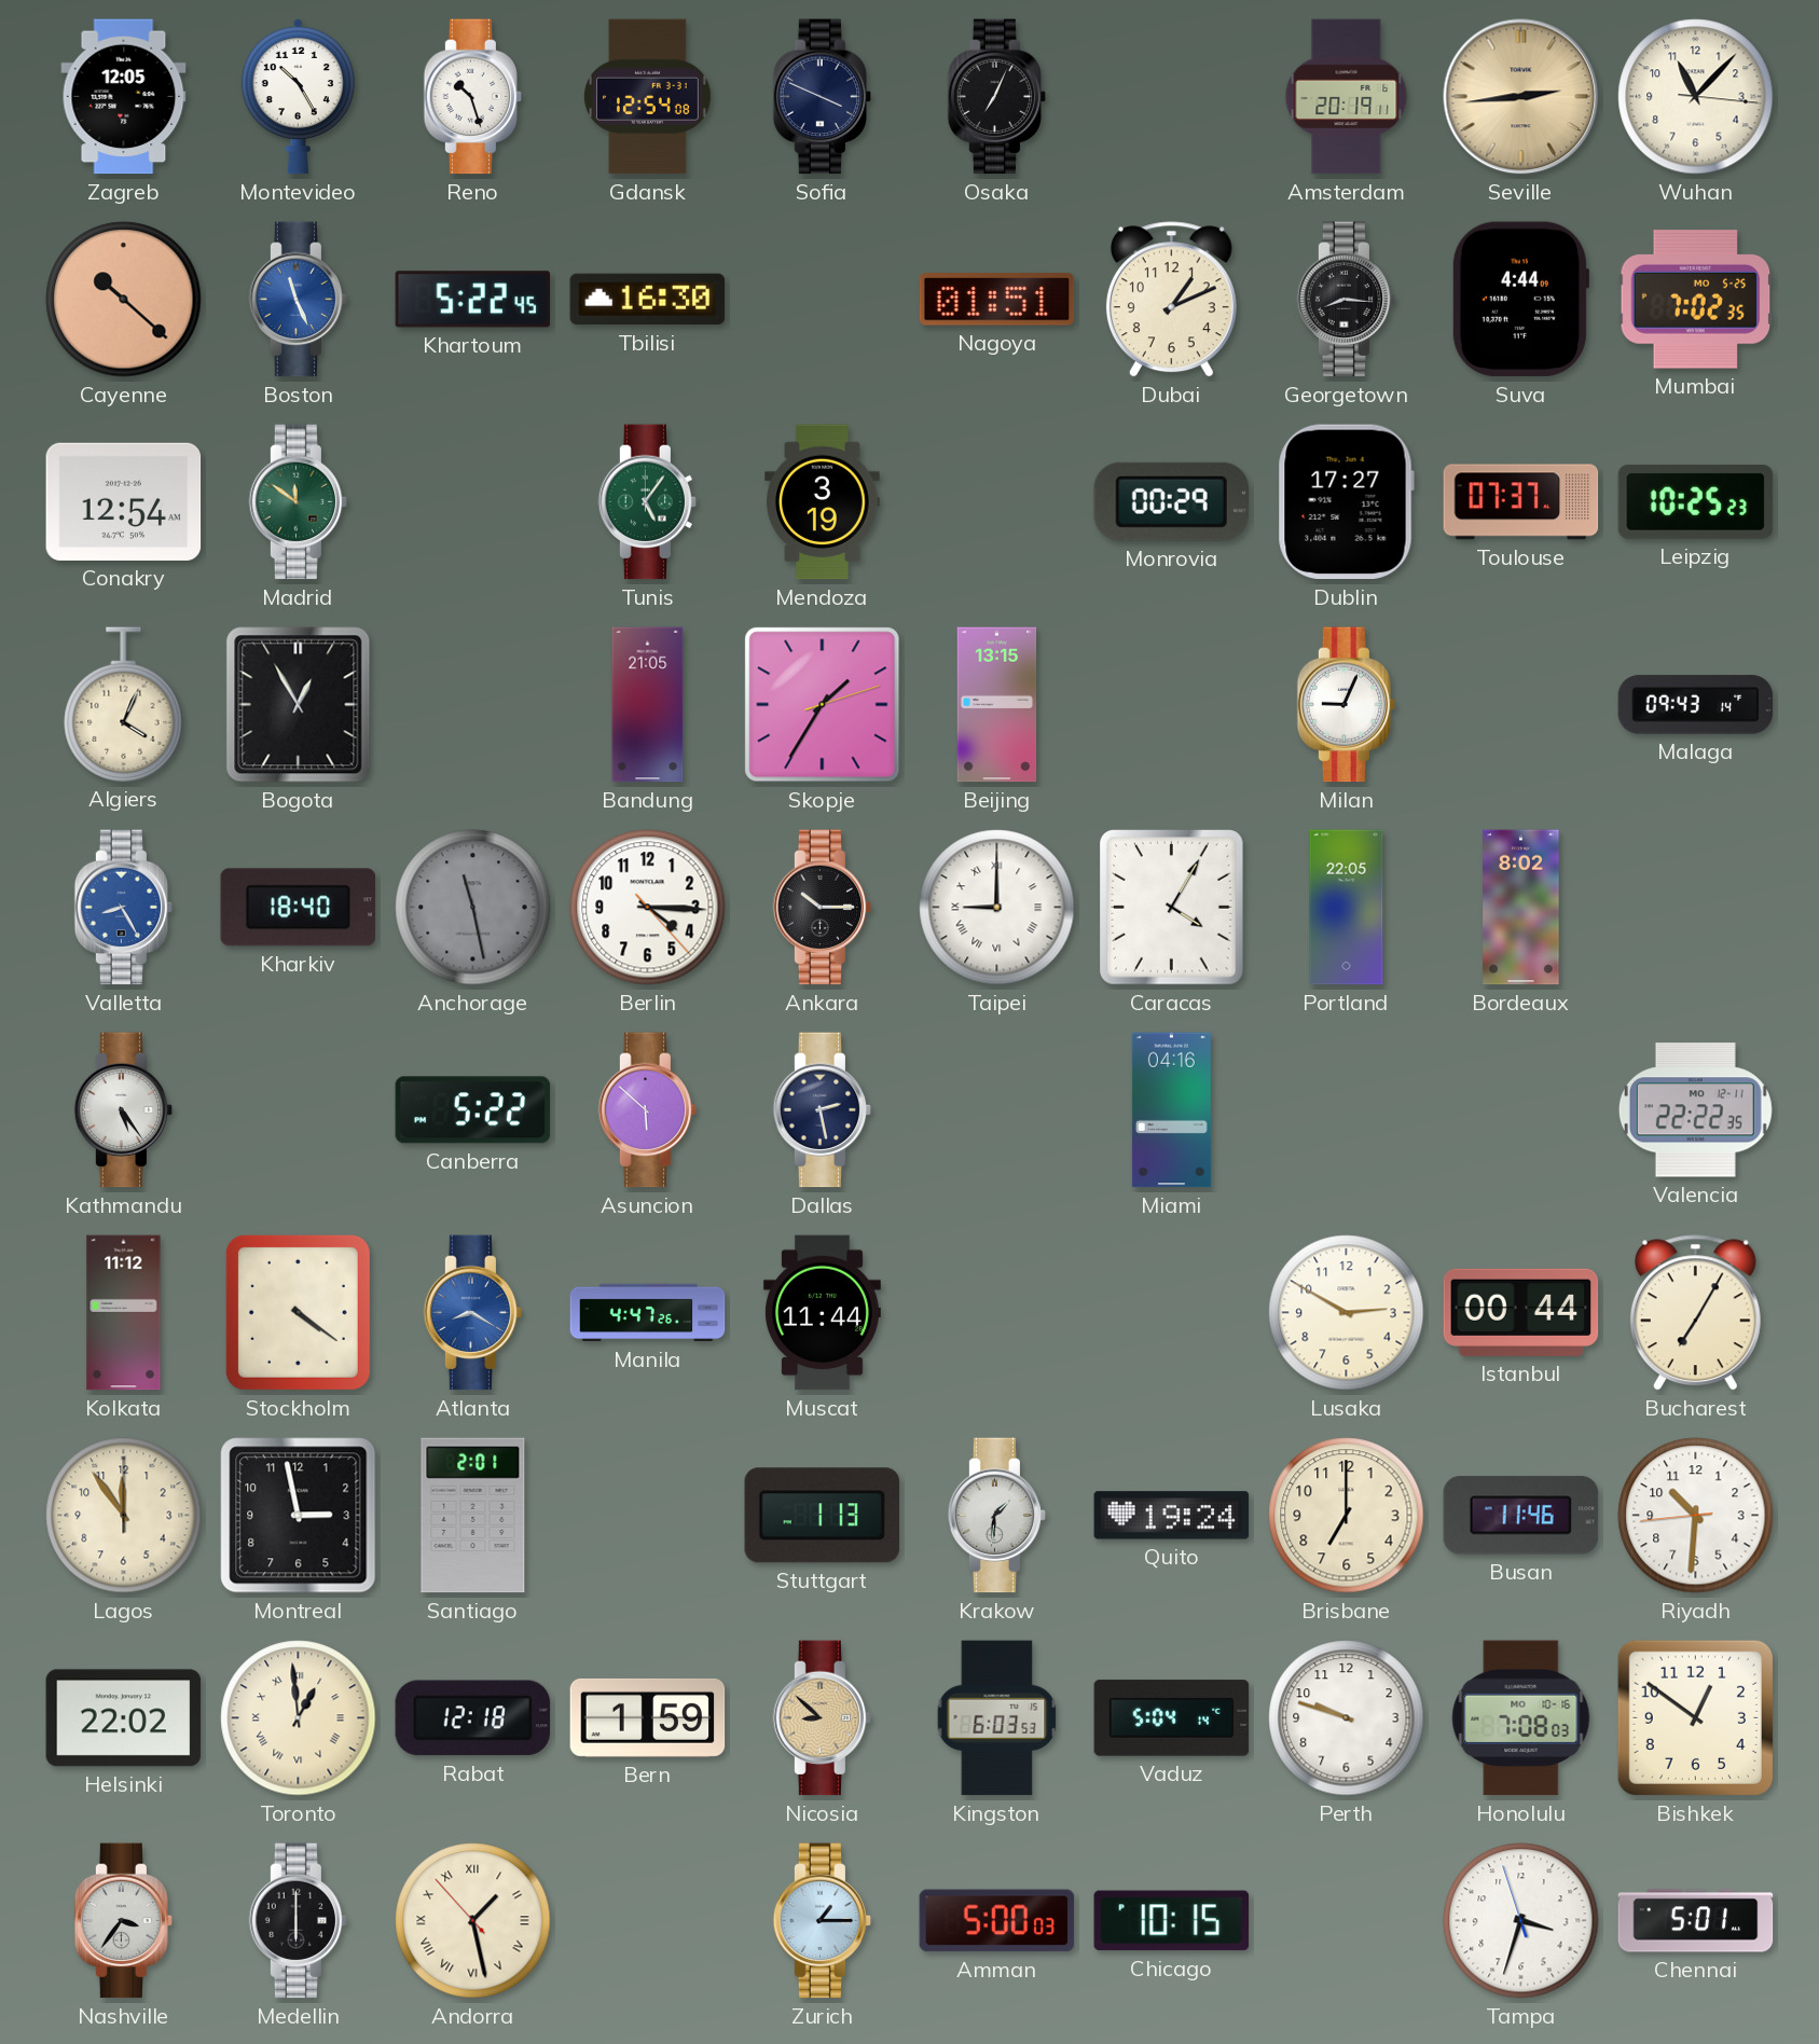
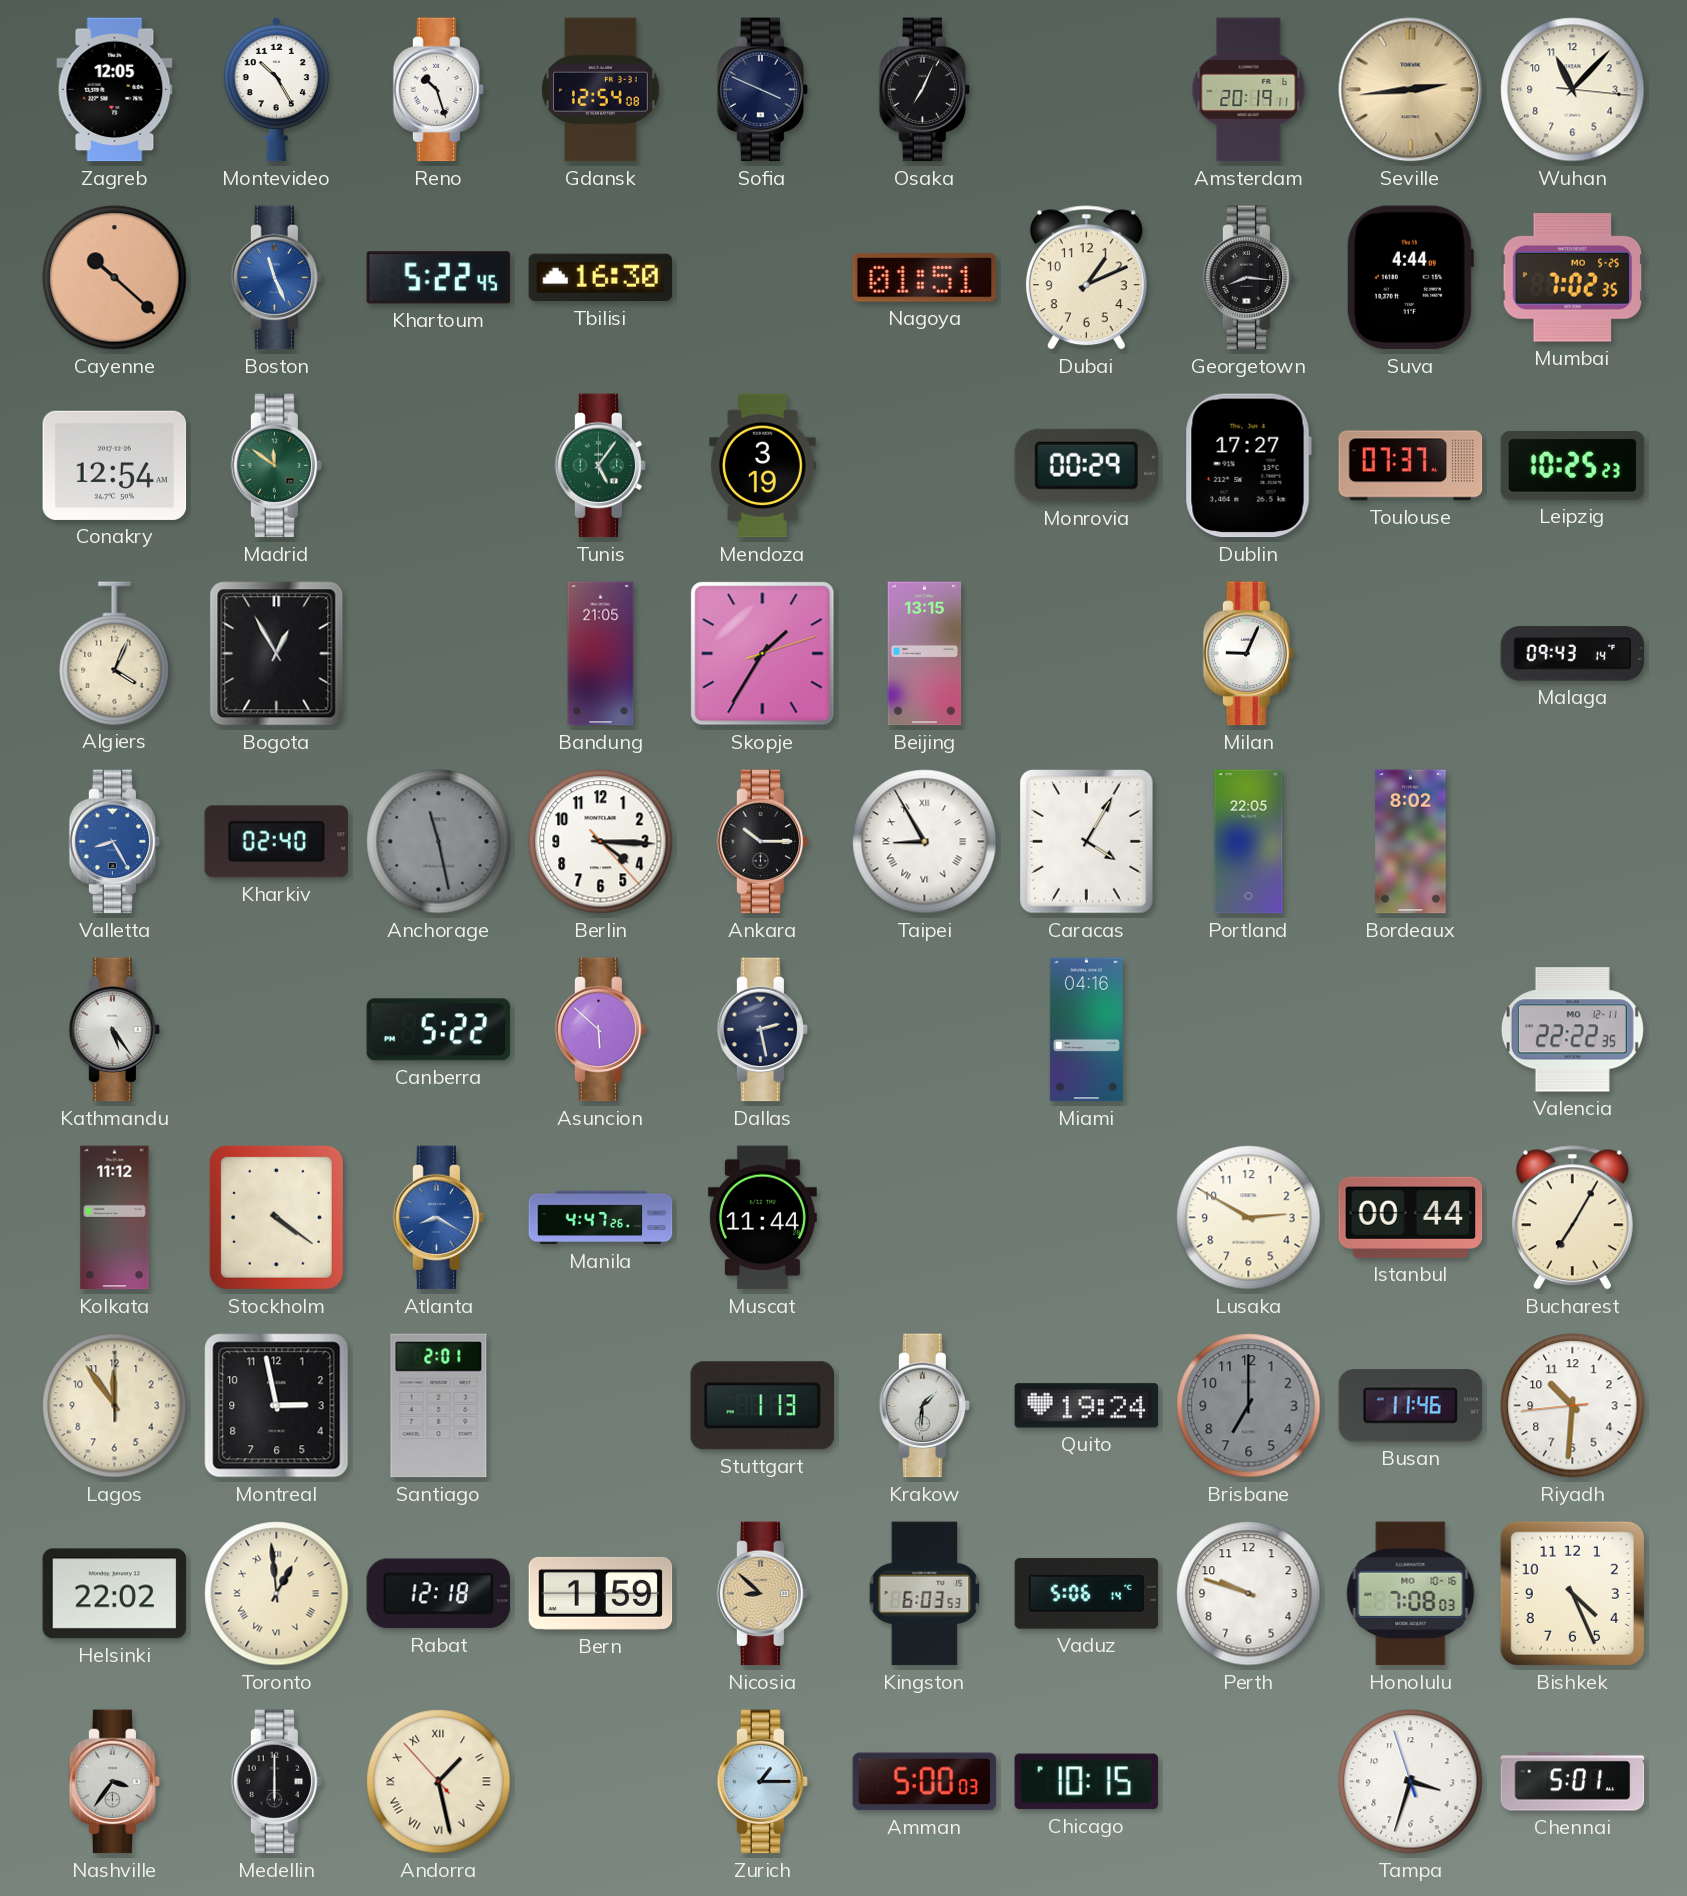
Kharkiv: 18:40 -> 02:40
Taipei: 9:00 -> 8:55
Brisbane dial: cream -> grey
Vaduz: 5:04 -> 5:06
Bishkek: 12:51 -> 4:26
